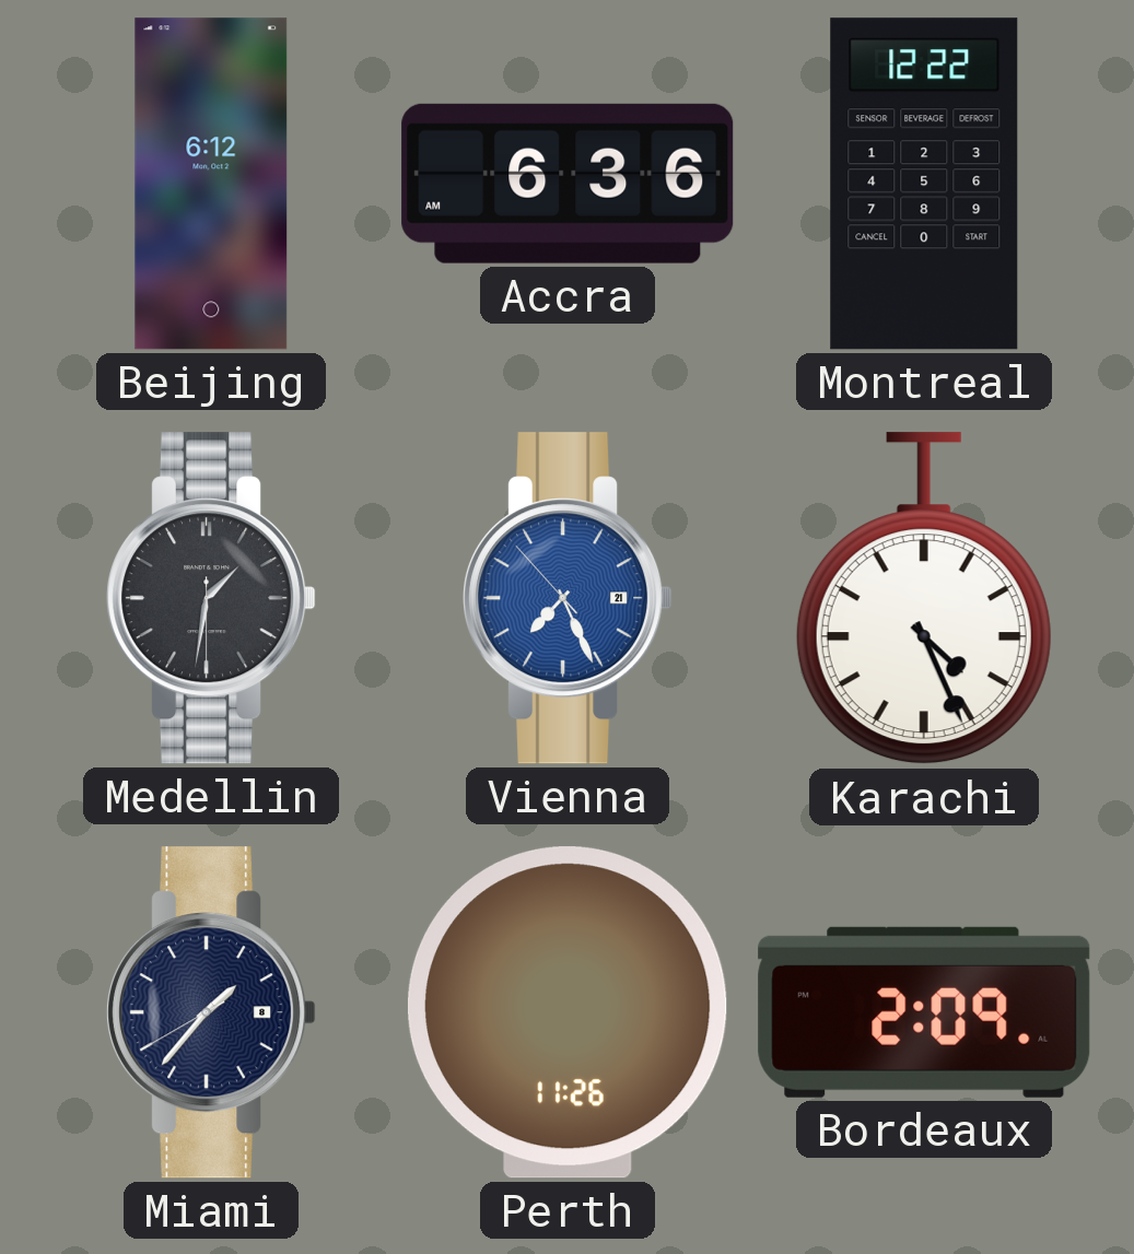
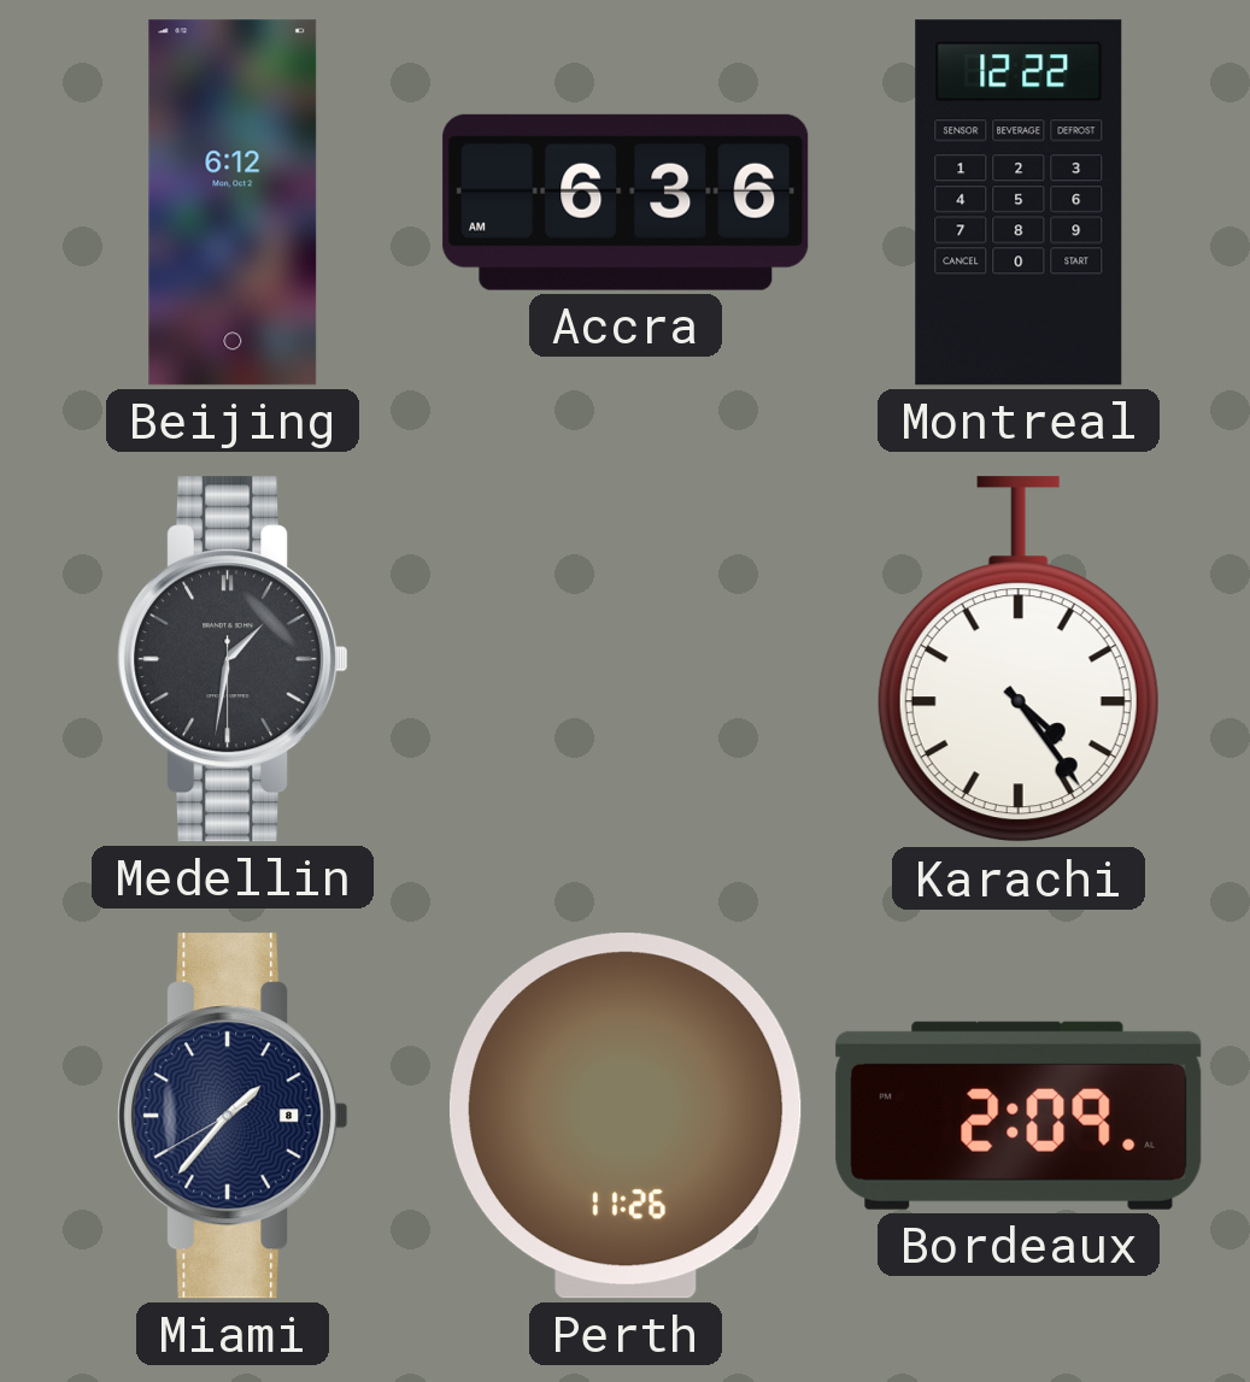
Vienna: 7:25 -> none
Karachi: 4:26 -> 4:24
